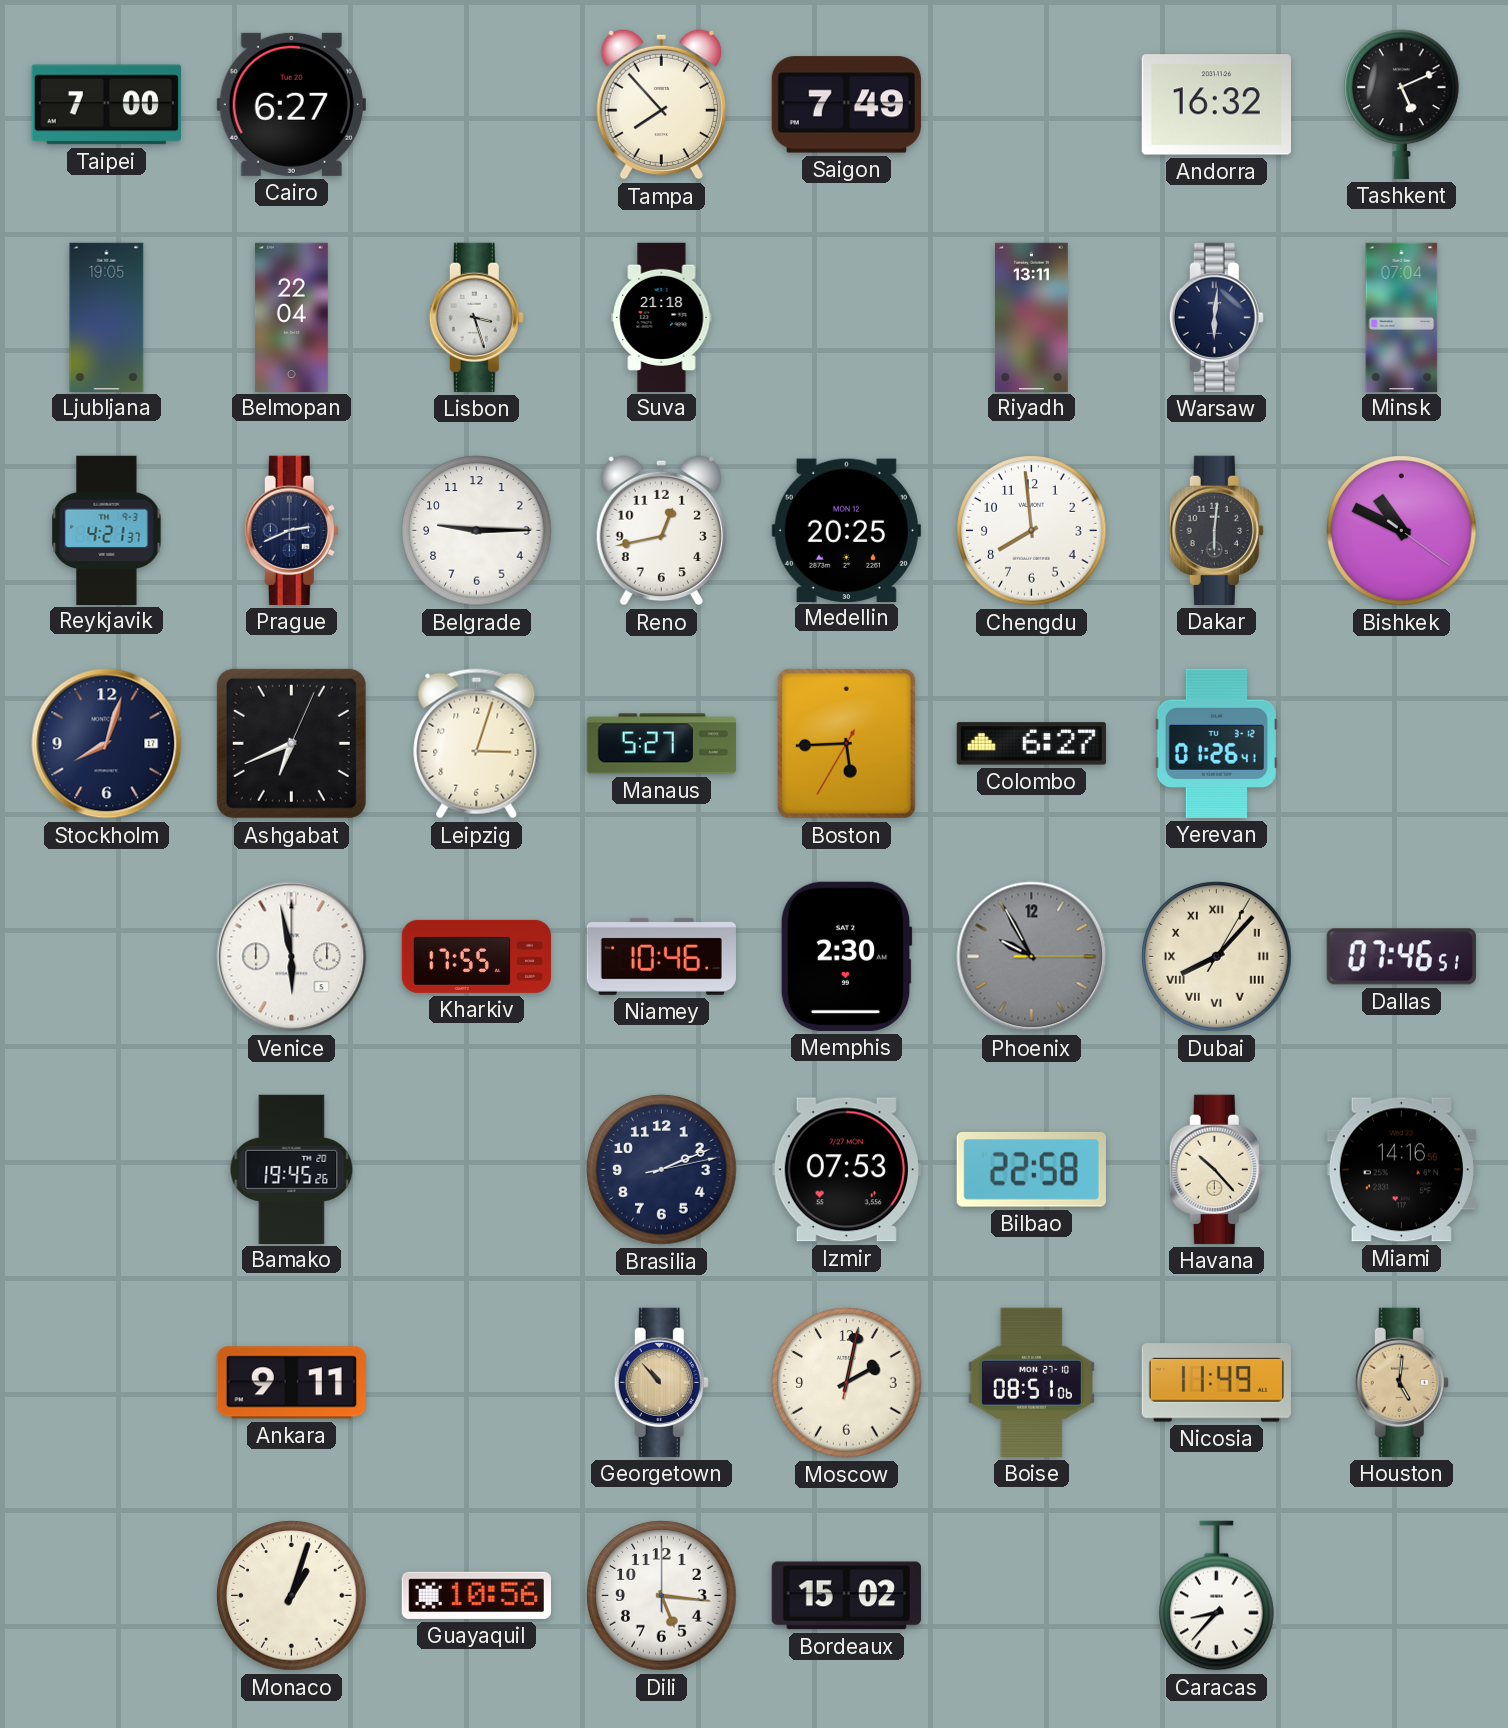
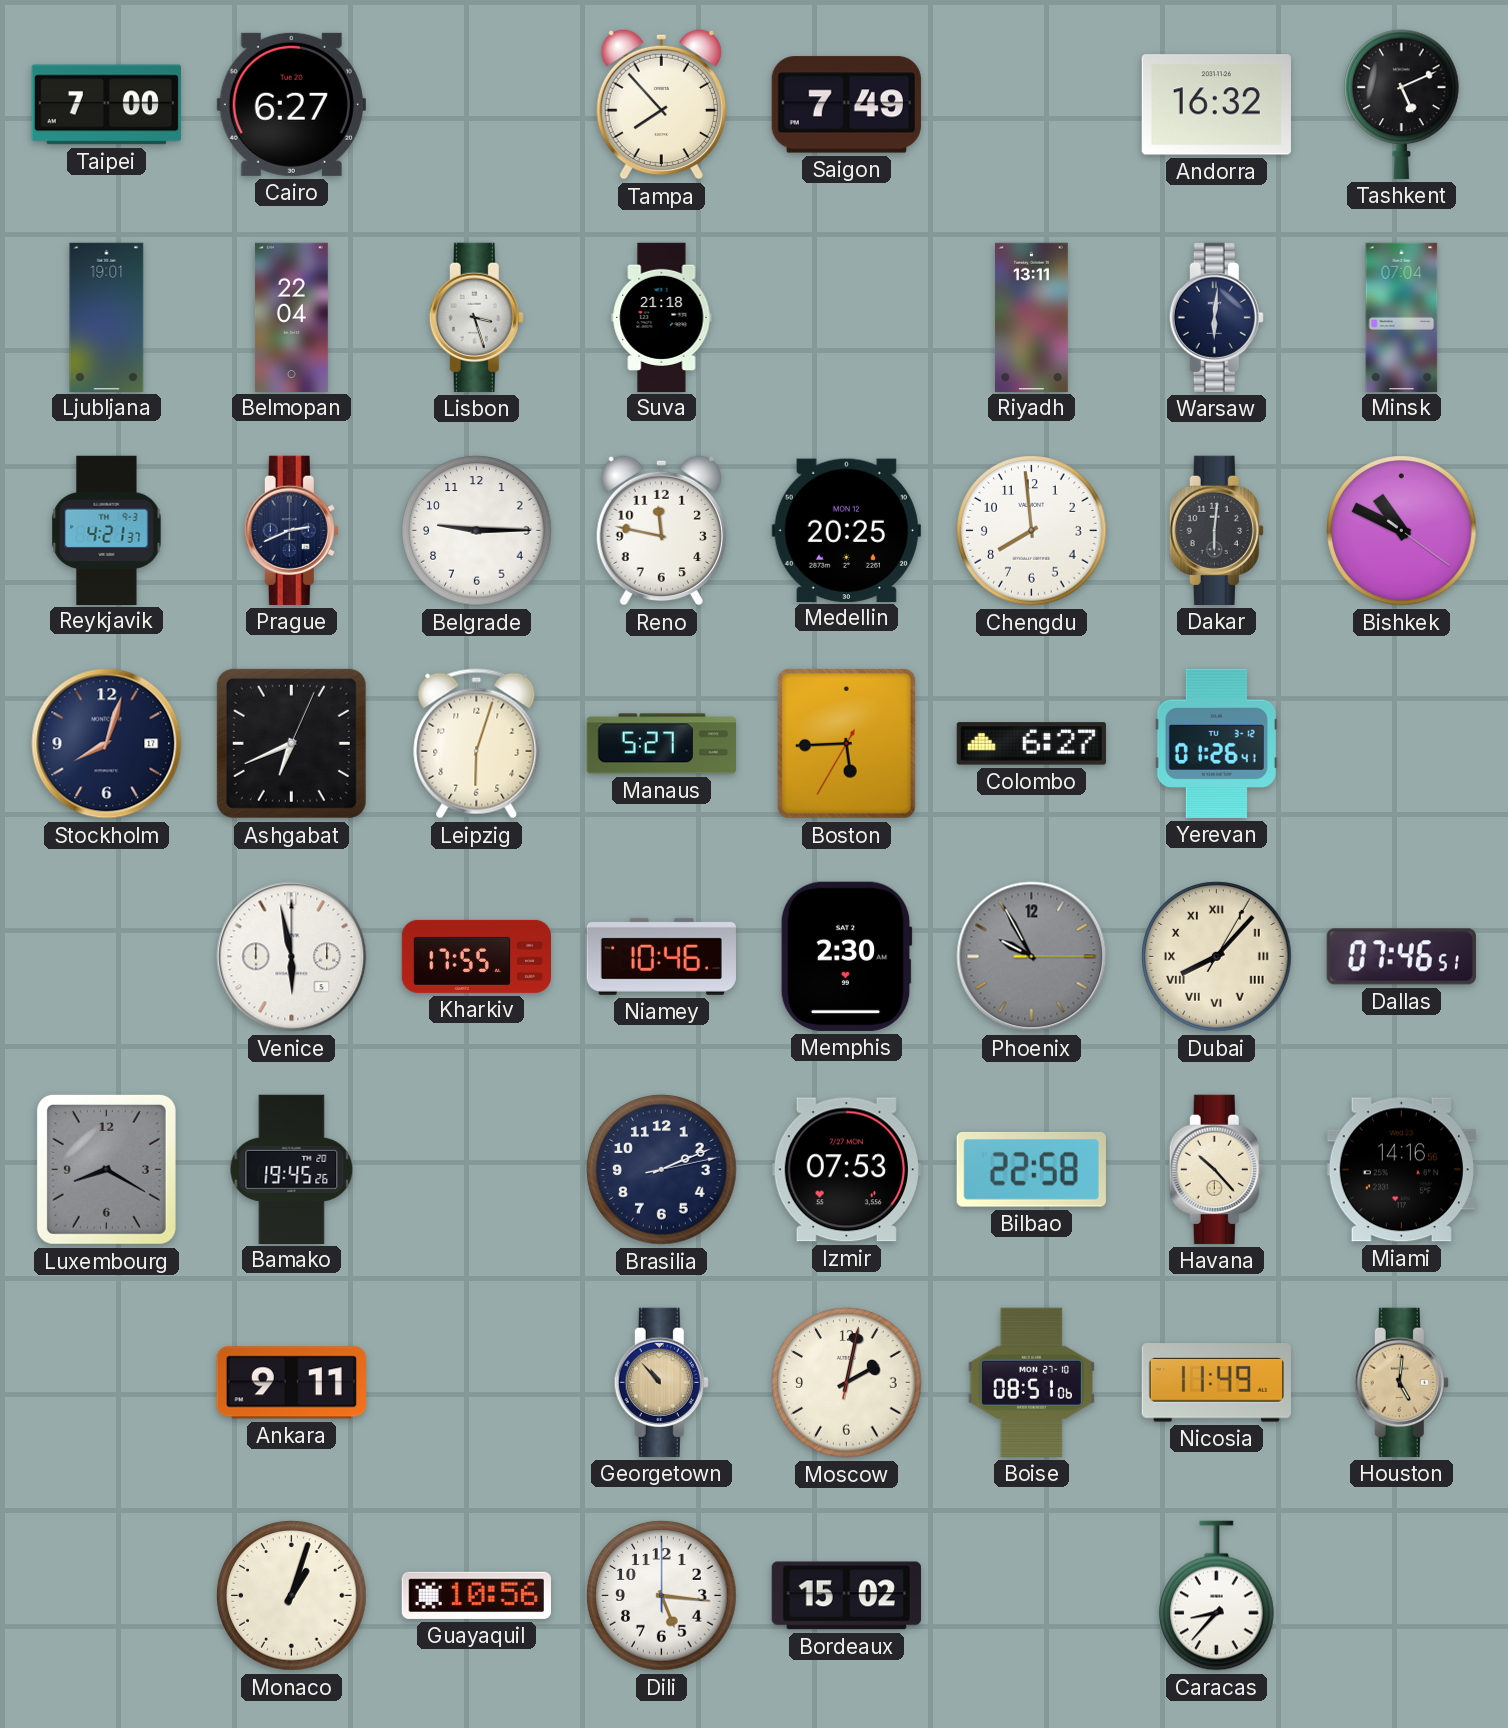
Ljubljana: 19:05 -> 19:01
Reno: 12:43 -> 11:47
Leipzig: 3:03 -> 6:03
Luxembourg: none -> 8:20
